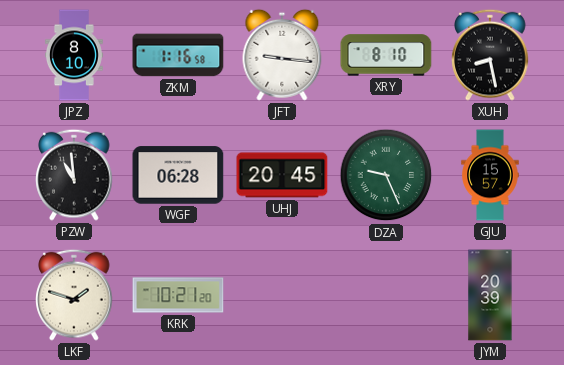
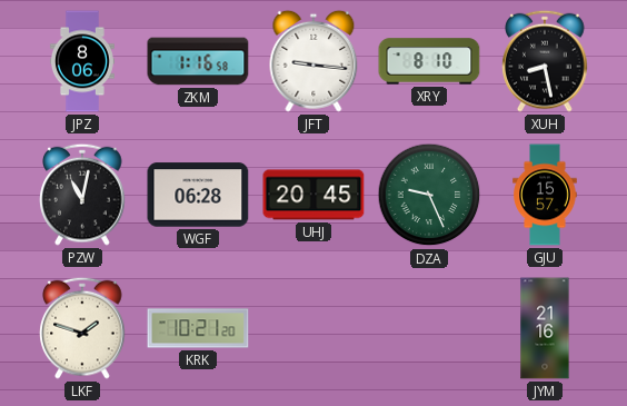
JPZ: 8:10 -> 8:06
PZW: 10:59 -> 11:02
JYM: 20:39 -> 21:16
